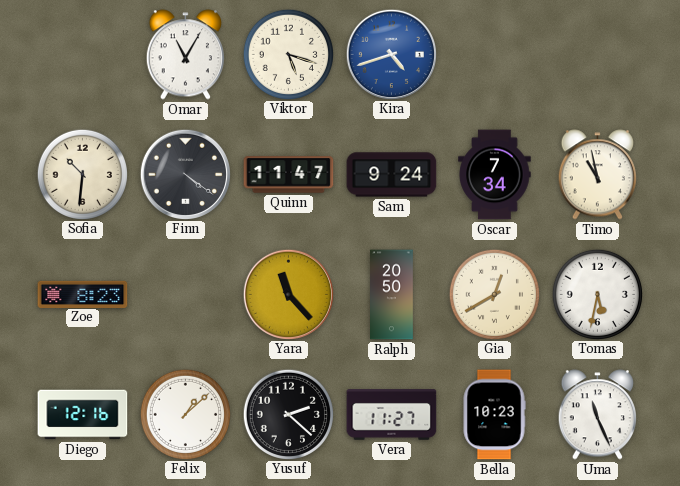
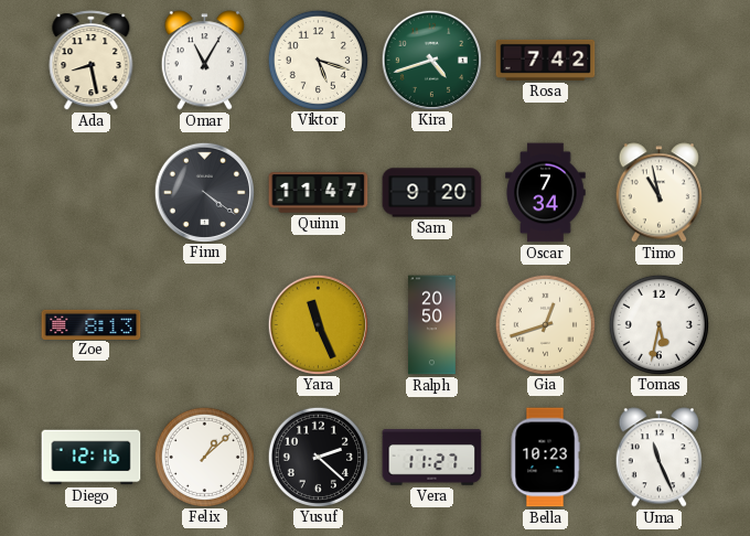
Ada: none -> 8:28
Kira dial: blue -> green
Rosa: none -> 7:42
Sofia: 10:31 -> none
Sam: 9:24 -> 9:20
Zoe: 8:23 -> 8:13
Yara: 11:23 -> 11:26
Gia: 12:40 -> 12:42
